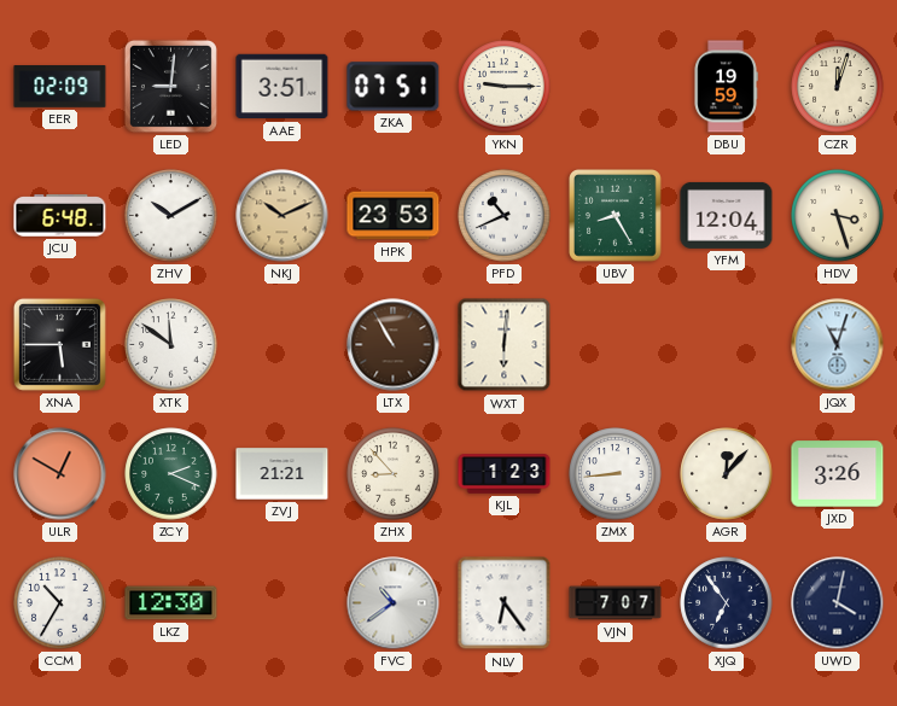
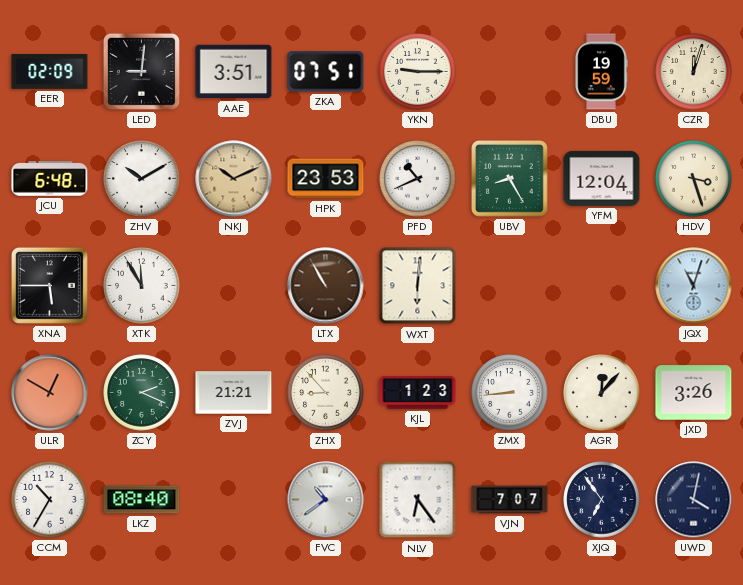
XTK: 11:51 -> 11:55
LKZ: 12:30 -> 08:40
